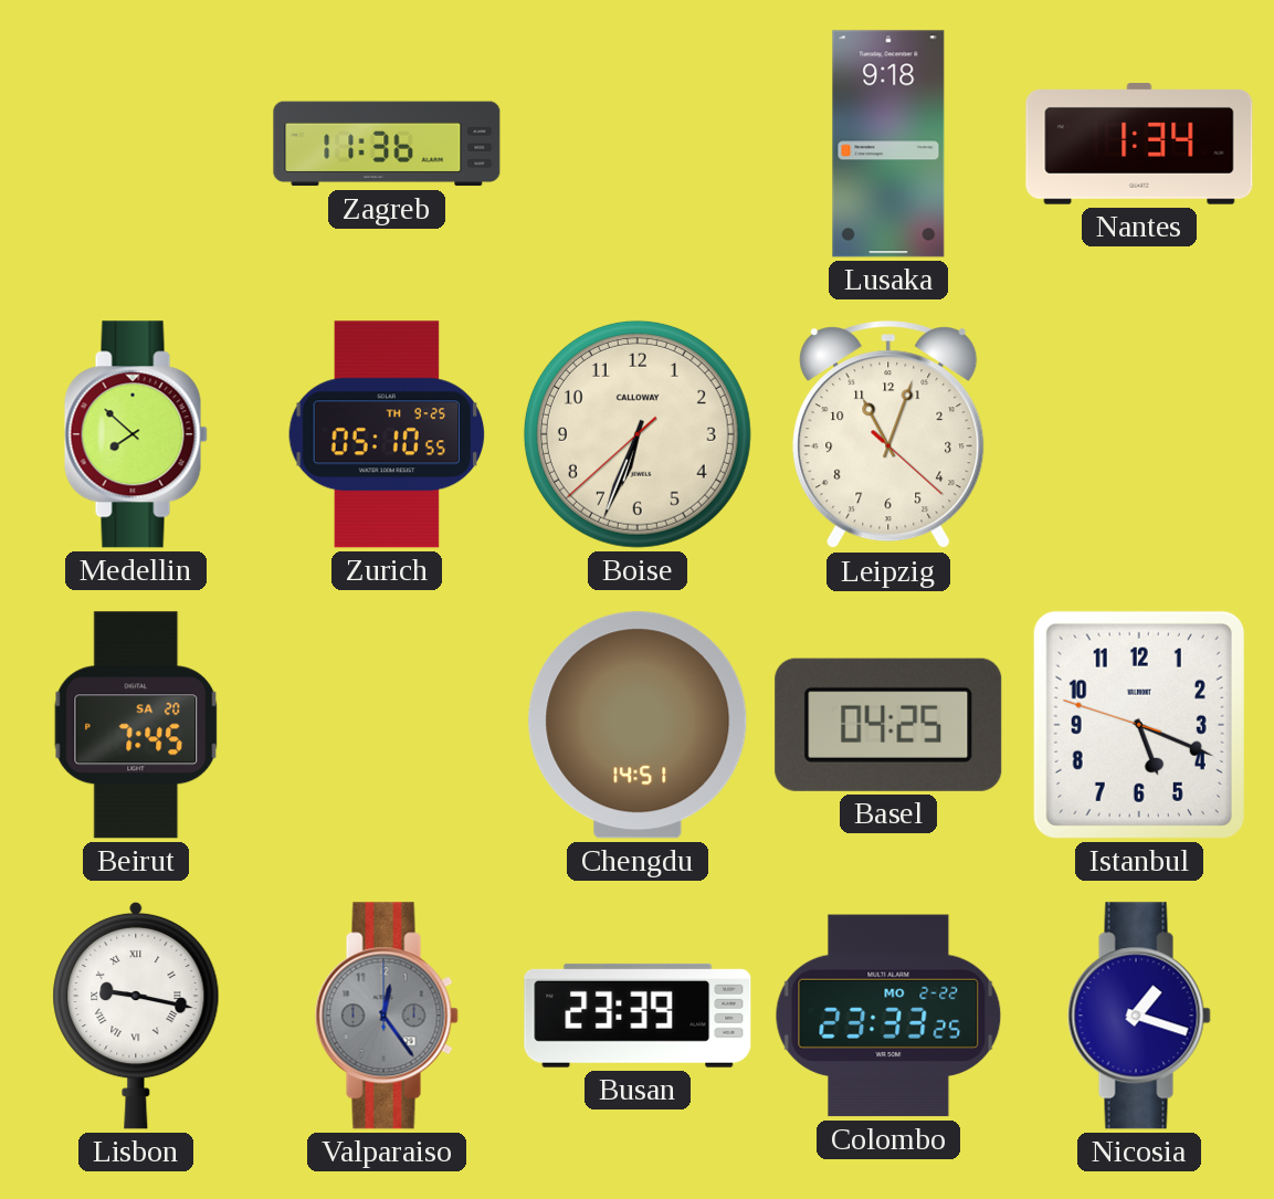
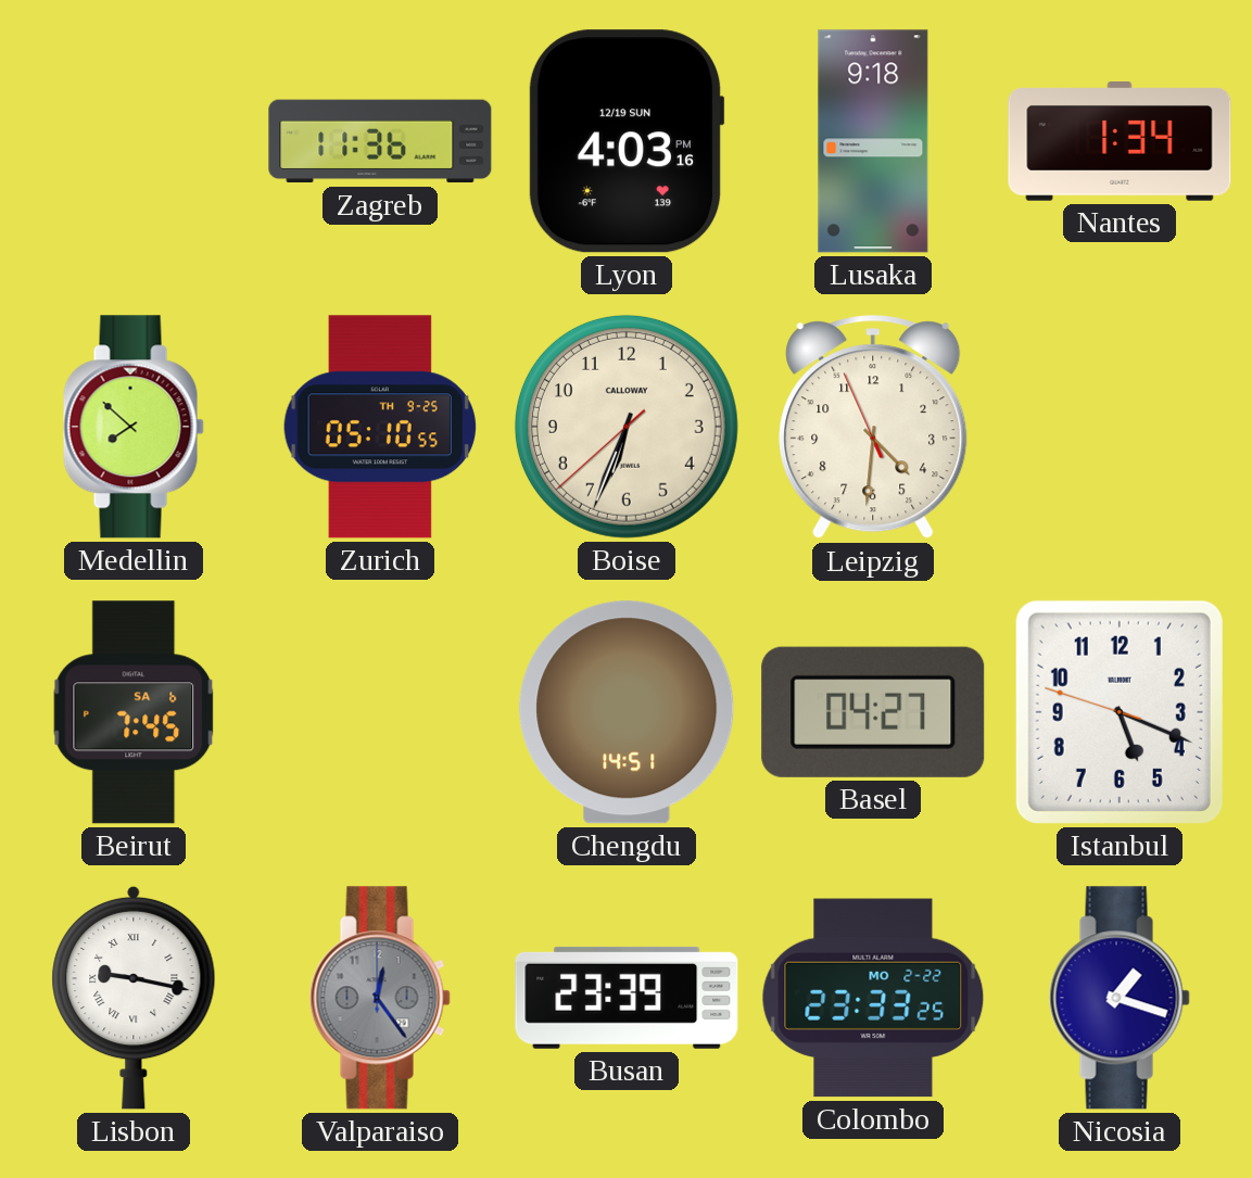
Lyon: none -> 4:03
Leipzig: 11:03 -> 4:30
Beirut date: SA 20 -> SA 6
Basel: 04:25 -> 04:27
